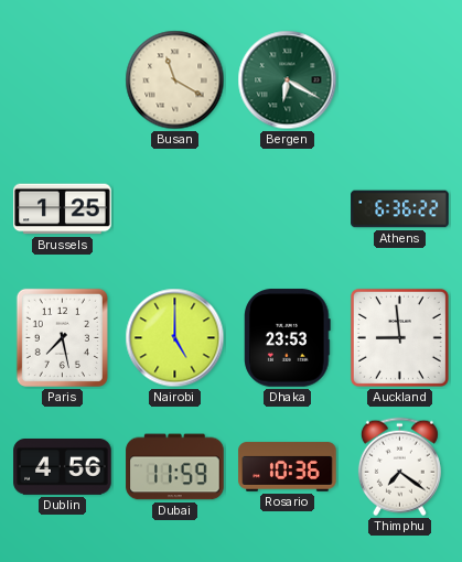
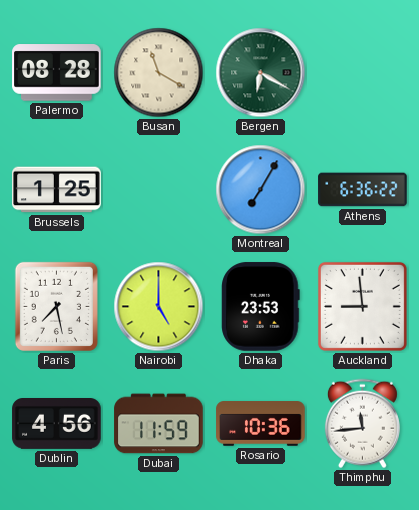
Palermo: none -> 08:28
Montreal: none -> 7:05
Thimphu: 7:21 -> 11:44
